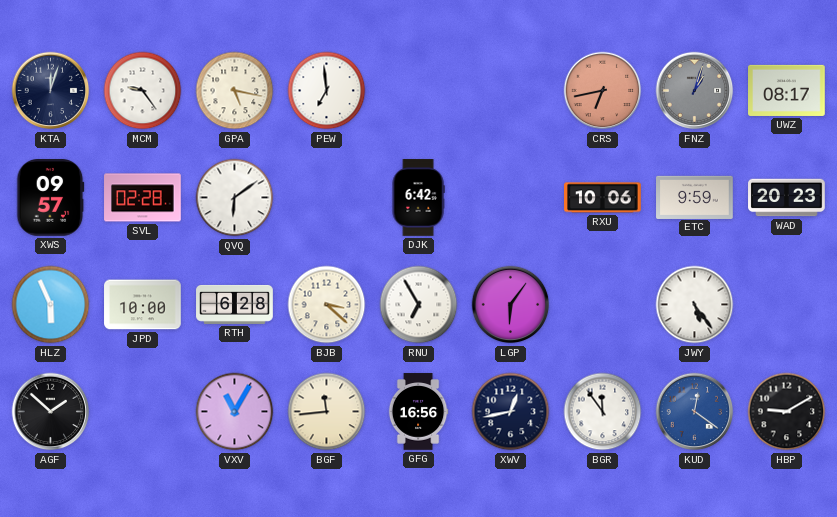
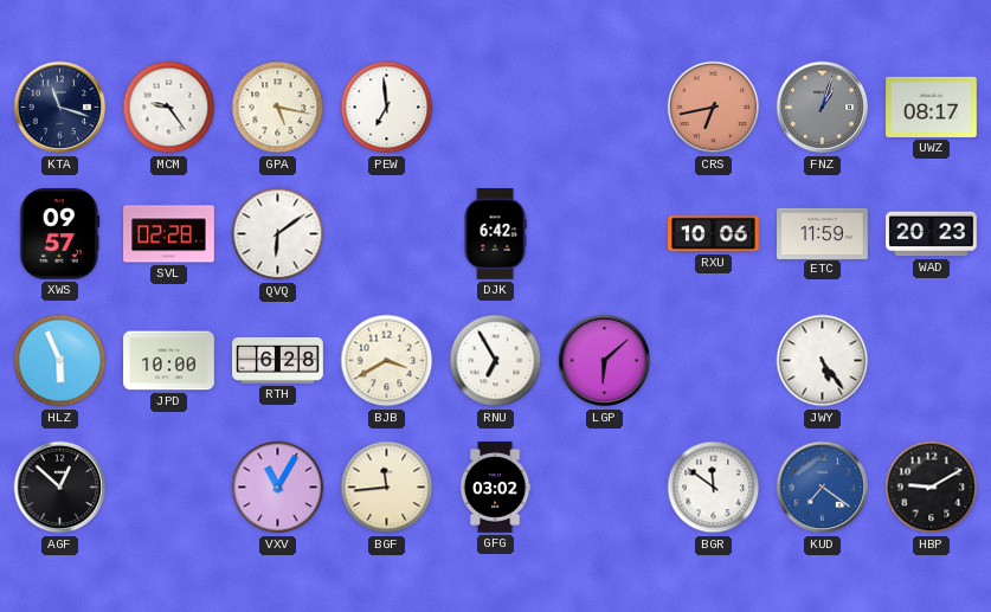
KTA: 12:03 -> 11:18
ETC: 9:59 -> 11:59
BJB: 3:22 -> 3:40
LGP: 6:06 -> 6:08
AGF: 1:52 -> 12:52
GFG: 16:56 -> 03:02
XWV: 12:43 -> none
BGR: 11:54 -> 11:51
KUD: 12:21 -> 7:21
